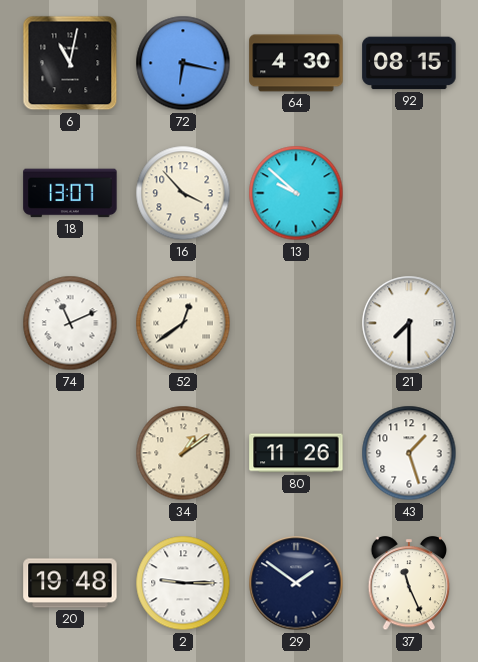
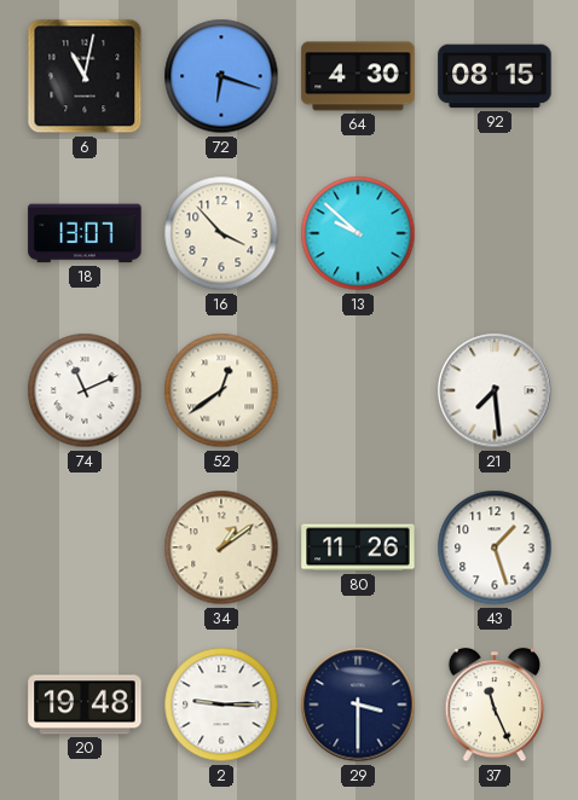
72: 6:17 -> 6:18
21: 7:30 -> 7:29
29: 1:51 -> 3:30
